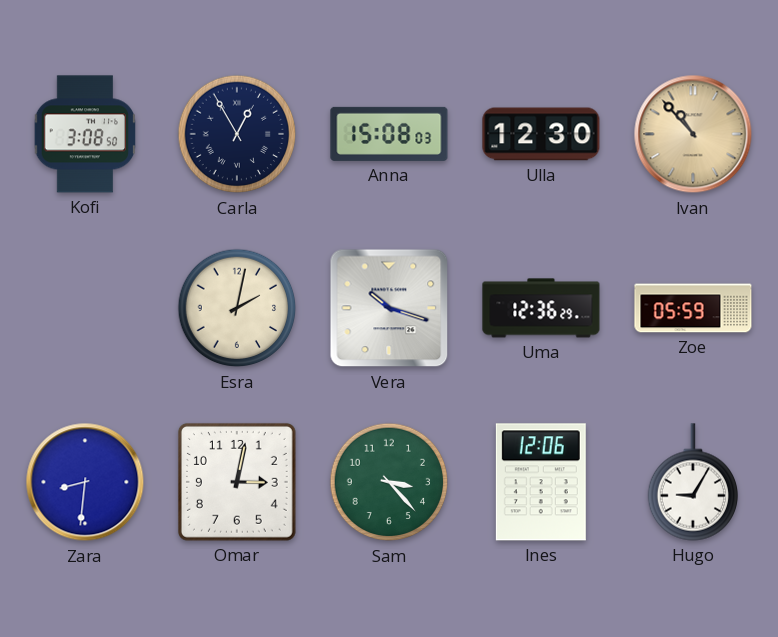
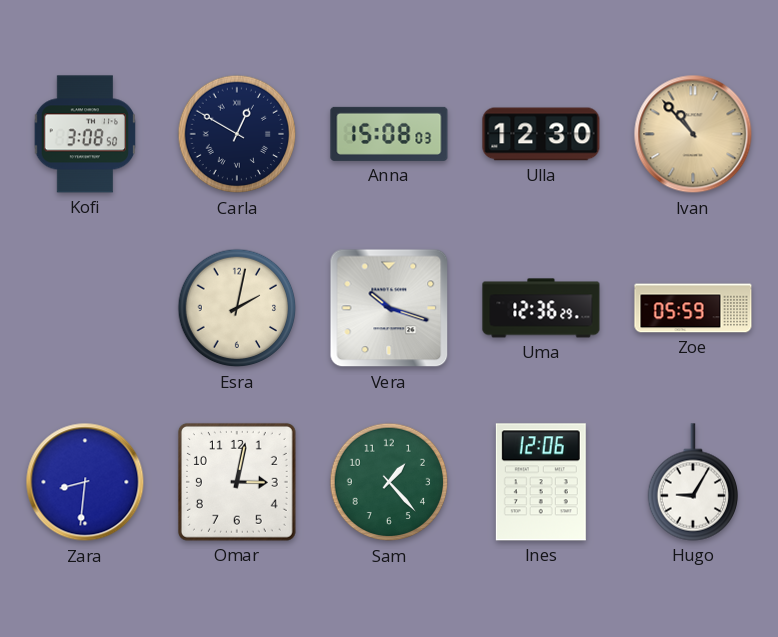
Carla: 12:55 -> 12:50
Sam: 3:23 -> 1:23
